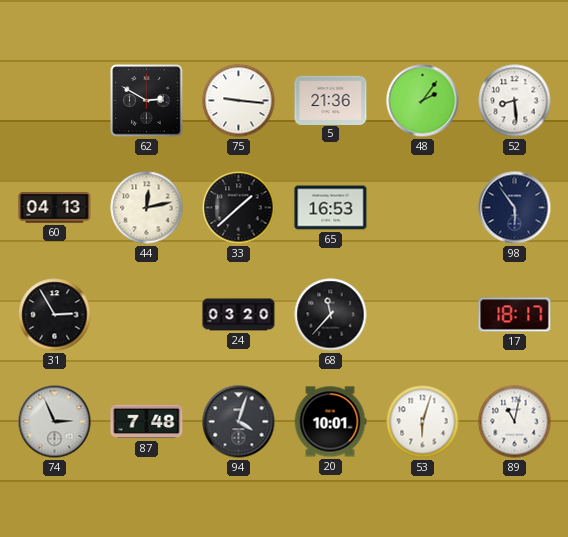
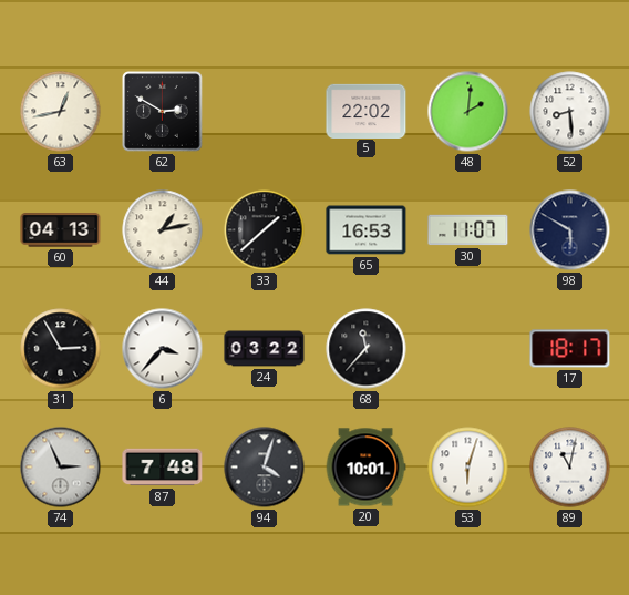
63: none -> 12:43
75: 9:16 -> none
5: 21:36 -> 22:02
48: 2:06 -> 2:01
44: 12:13 -> 1:13
30: none -> 11:07
98: 5:54 -> 5:50
6: none -> 3:37
24: 03:20 -> 03:22
